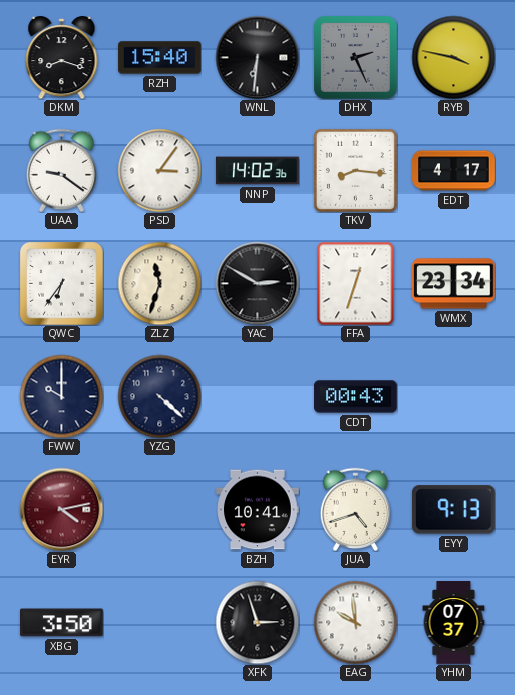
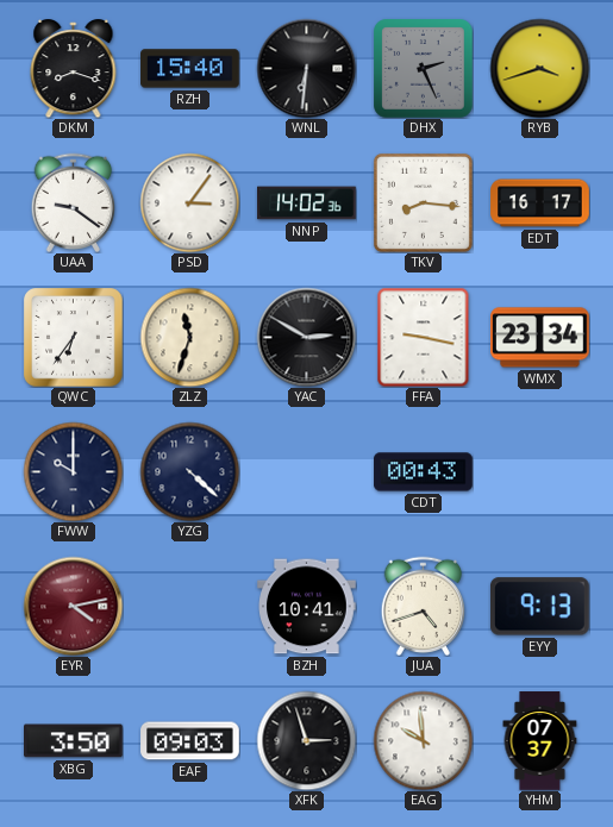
RYB: 3:47 -> 3:42
EDT: 4:17 -> 16:17
FFA: 12:33 -> 9:17
EAF: none -> 09:03
